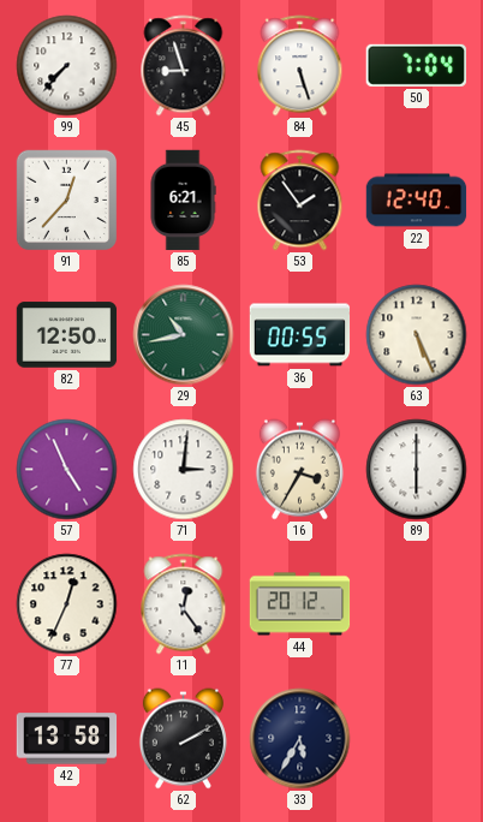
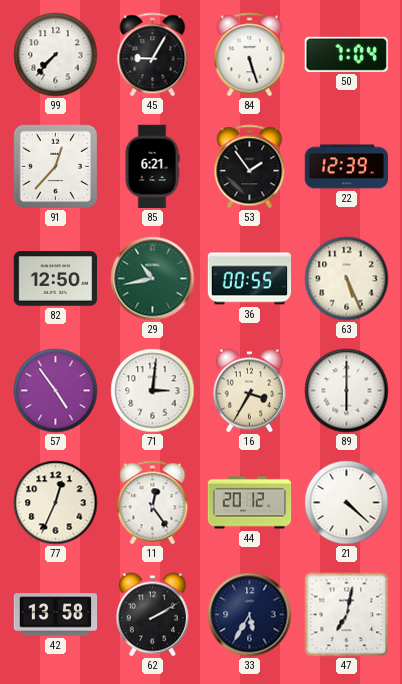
45: 8:57 -> 9:05
22: 12:40 -> 12:39
57: 4:56 -> 4:54
21: none -> 4:22
47: none -> 7:02
